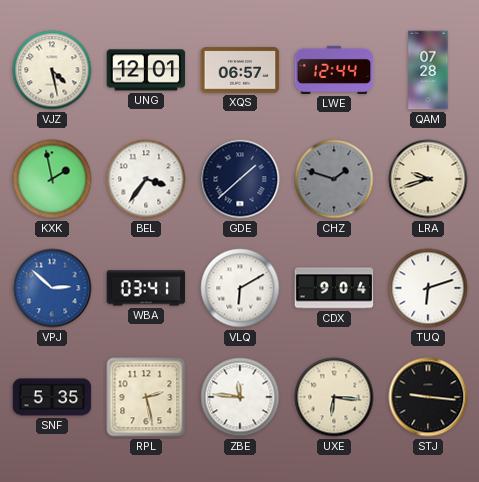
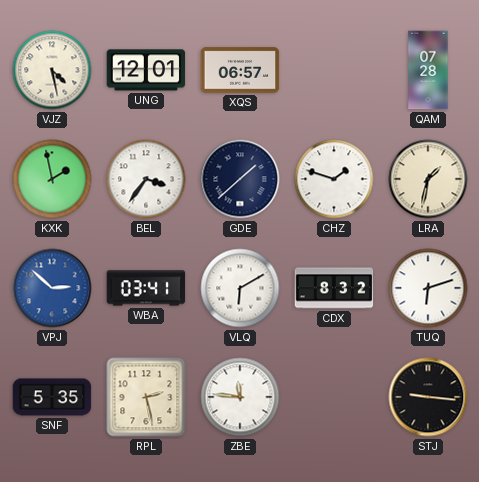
LWE: 12:44 -> none
CHZ dial: grey -> white
LRA: 9:42 -> 1:32
CDX: 9:04 -> 8:32
UXE: 6:16 -> none
